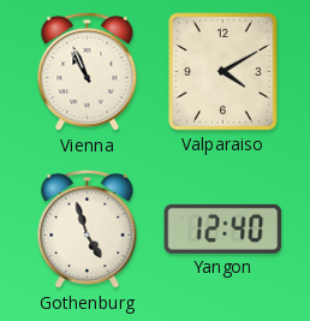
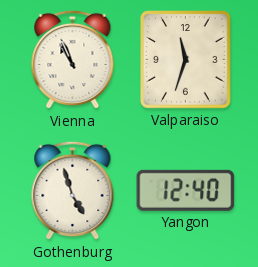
Valparaiso: 4:10 -> 11:33
